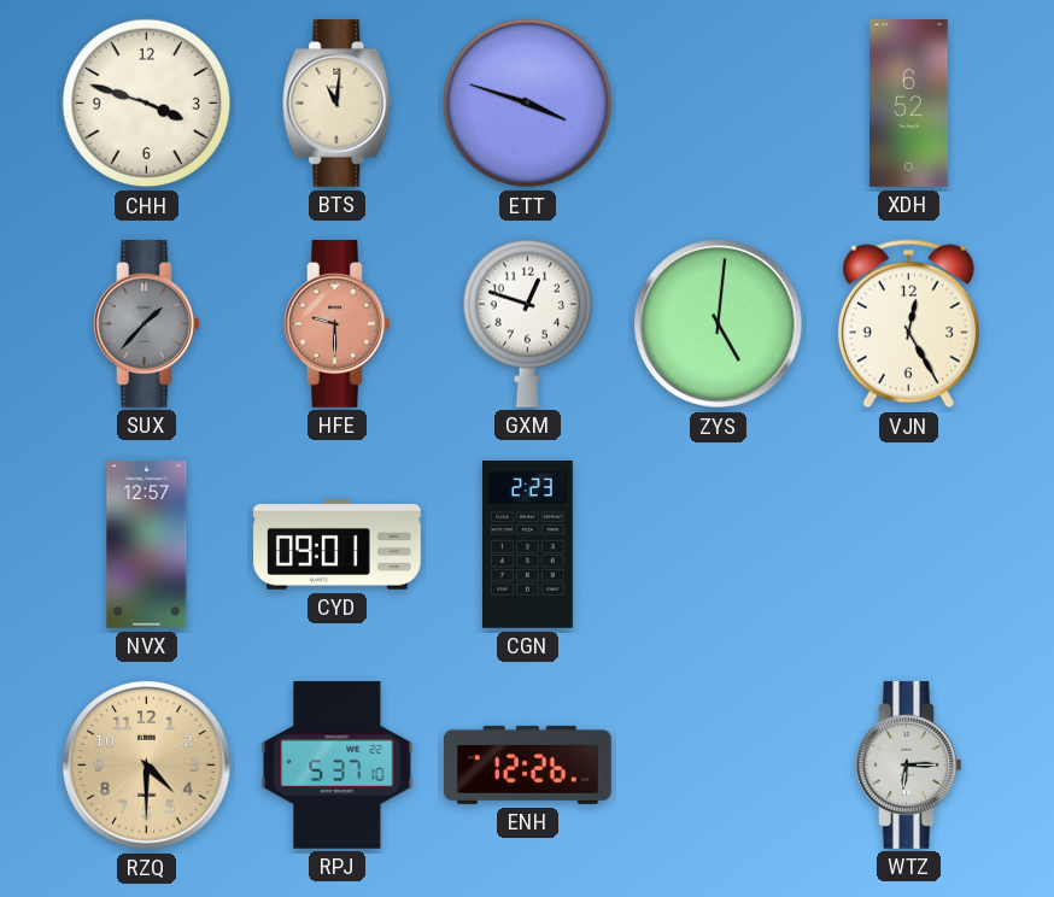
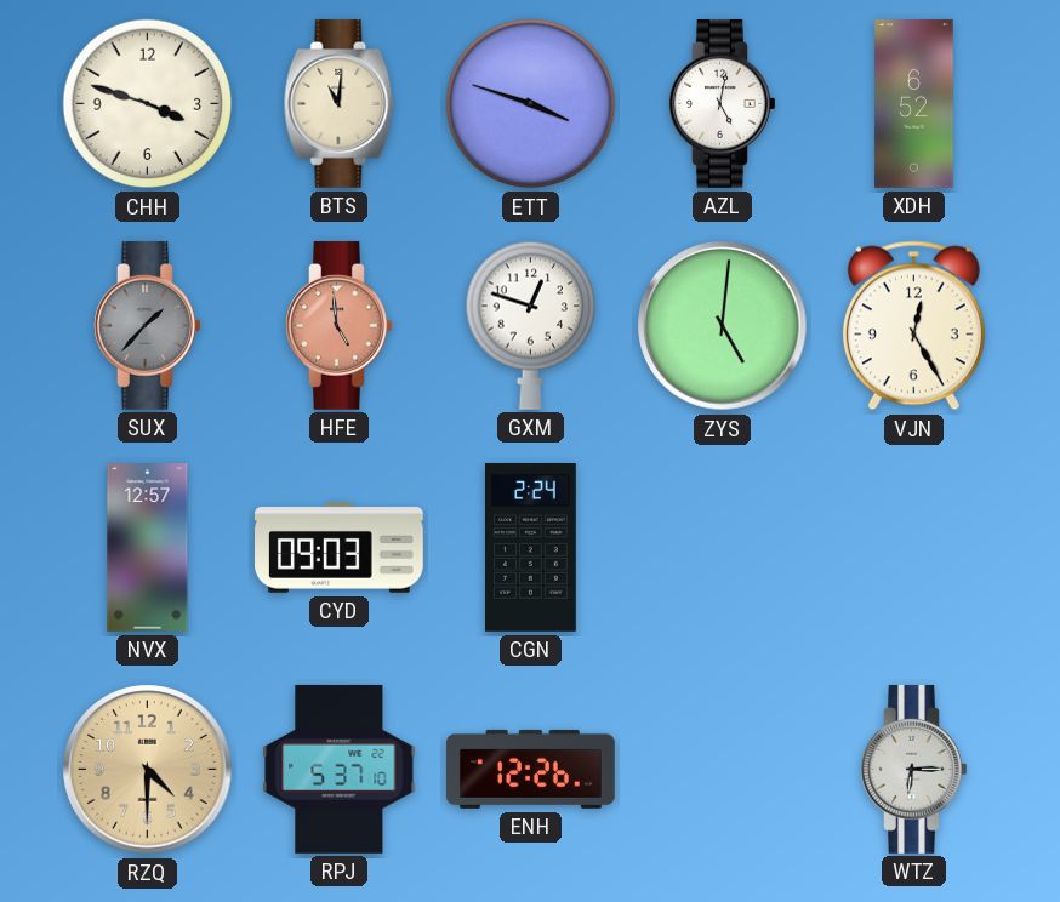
AZL: none -> 5:02
HFE: 9:30 -> 4:59
CYD: 09:01 -> 09:03
CGN: 2:23 -> 2:24
